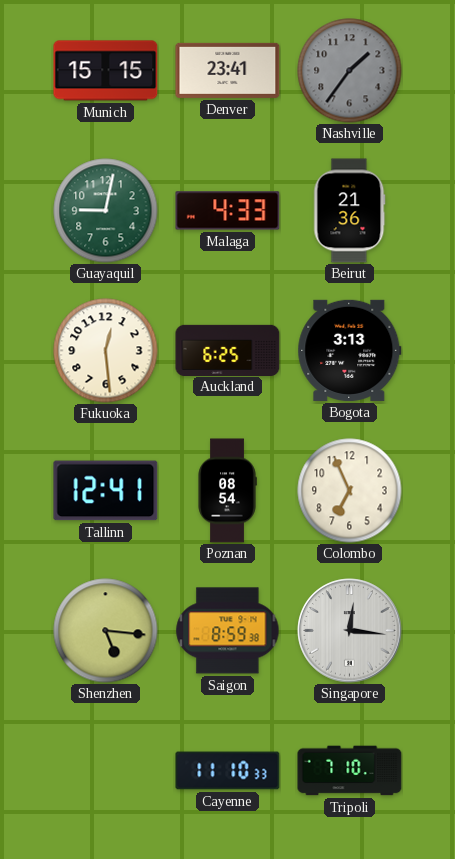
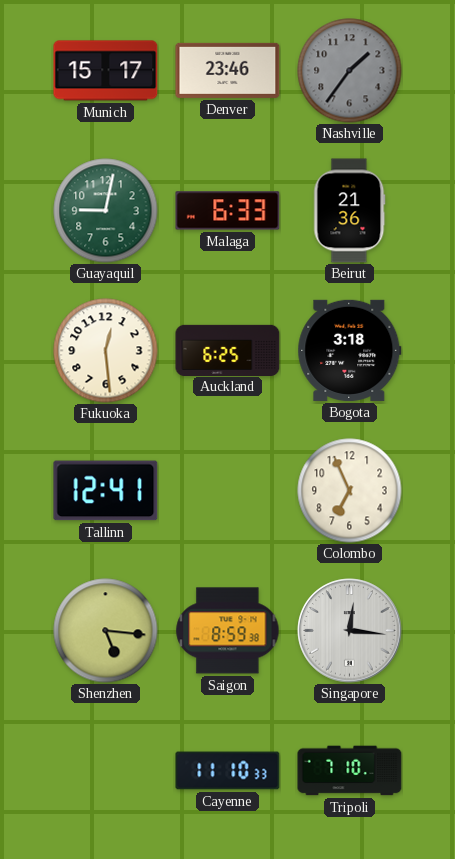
Munich: 15:15 -> 15:17
Denver: 23:41 -> 23:46
Malaga: 4:33 -> 6:33
Bogota: 3:13 -> 3:18
Poznan: 08:54 -> none
